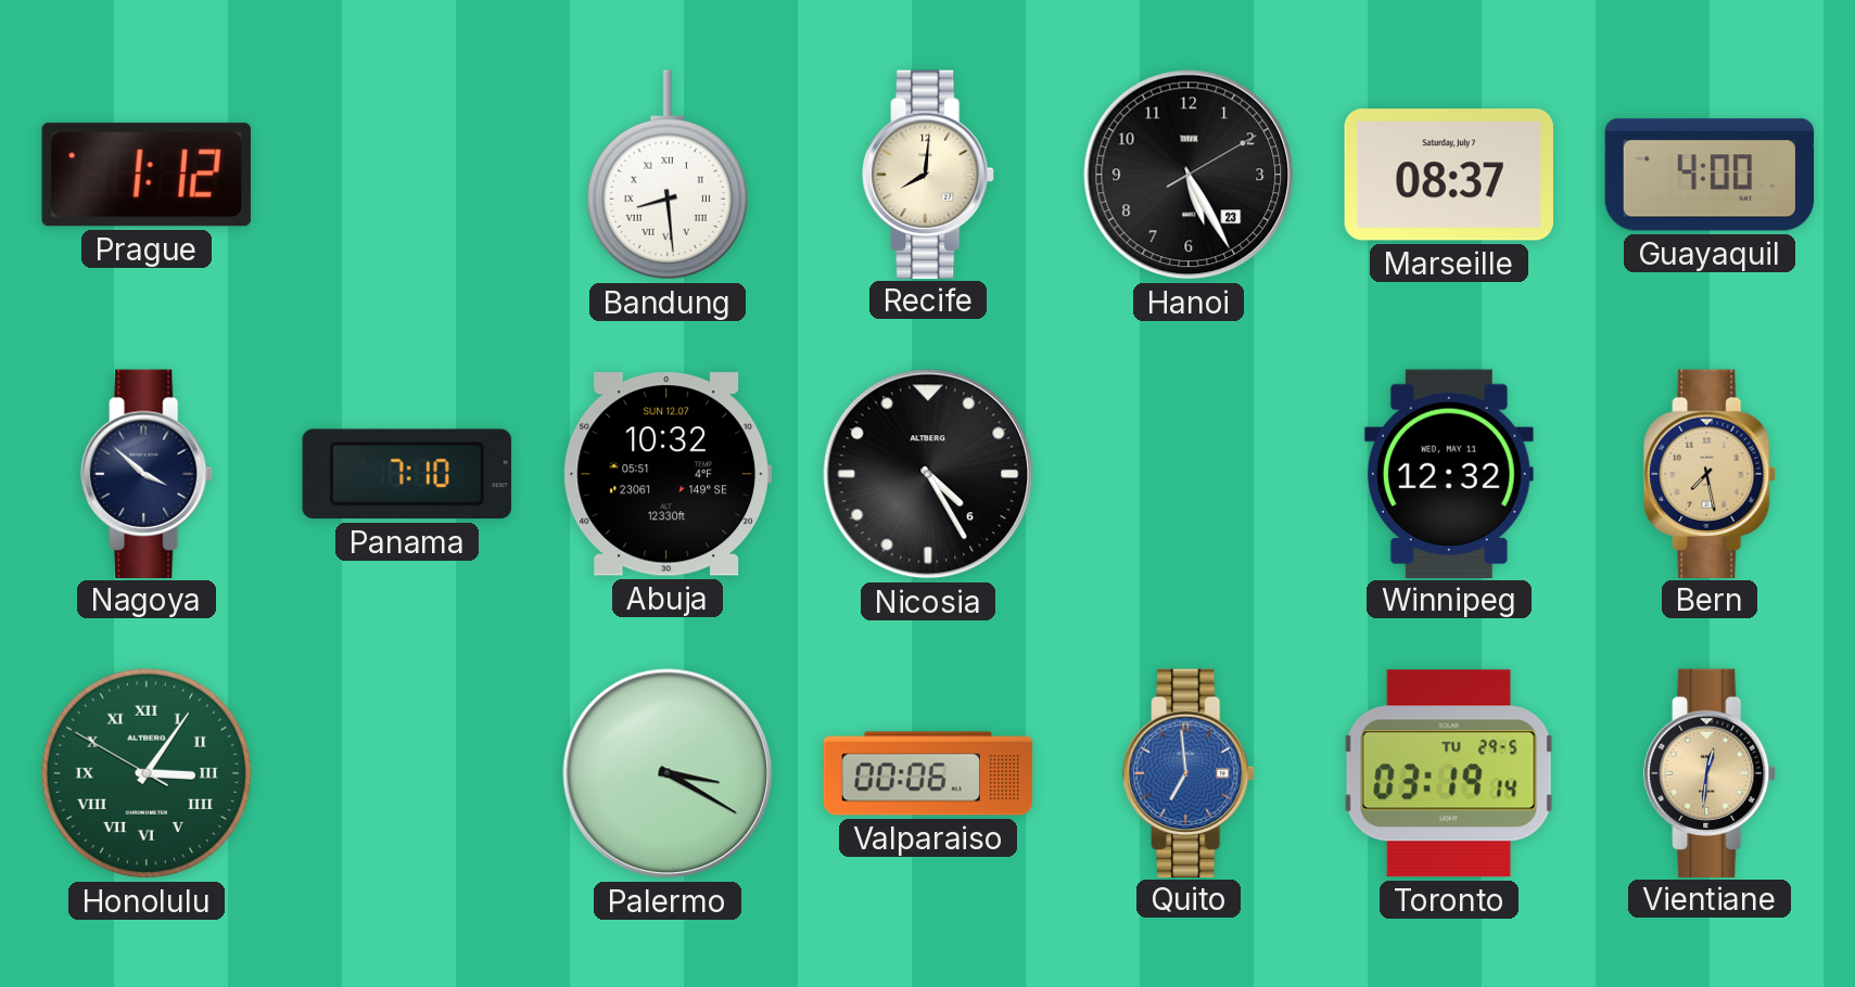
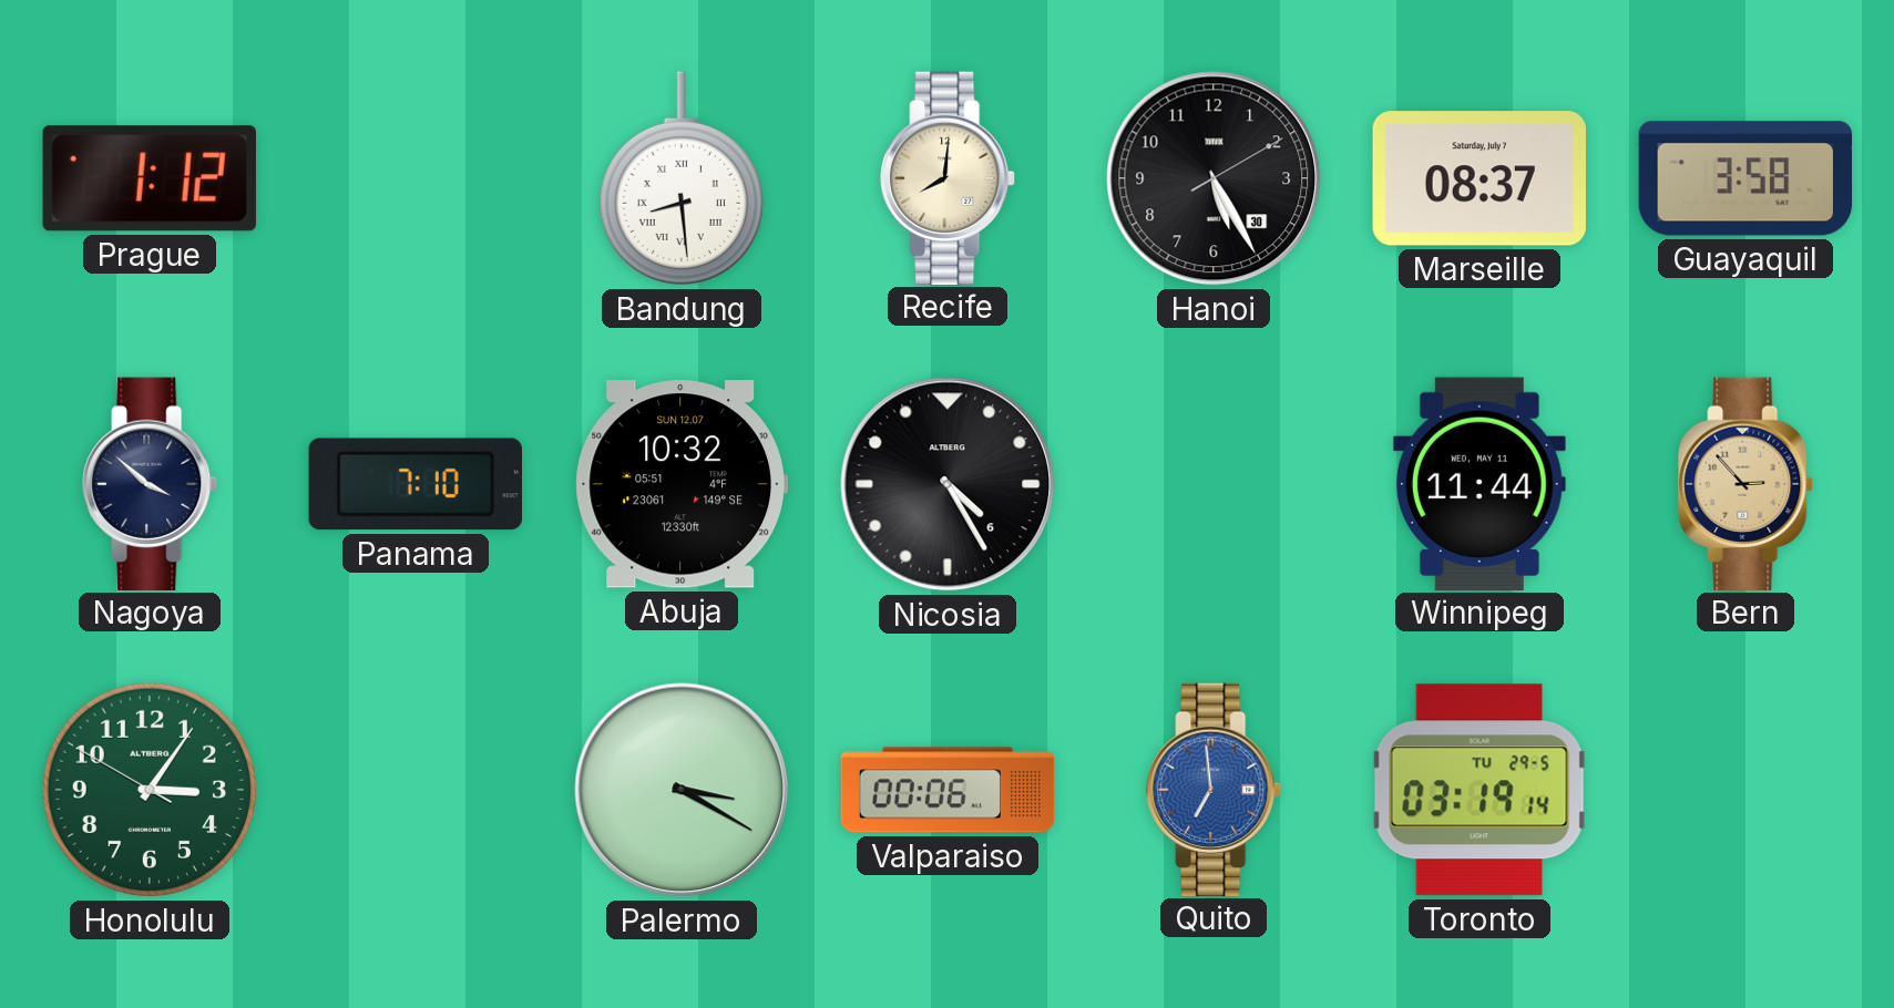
Hanoi date: 23 -> 30
Guayaquil: 4:00 -> 3:58
Winnipeg: 12:32 -> 11:44
Bern: 7:28 -> 2:53
Honolulu numerals: Roman -> Arabic
Vientiane: 12:31 -> none
